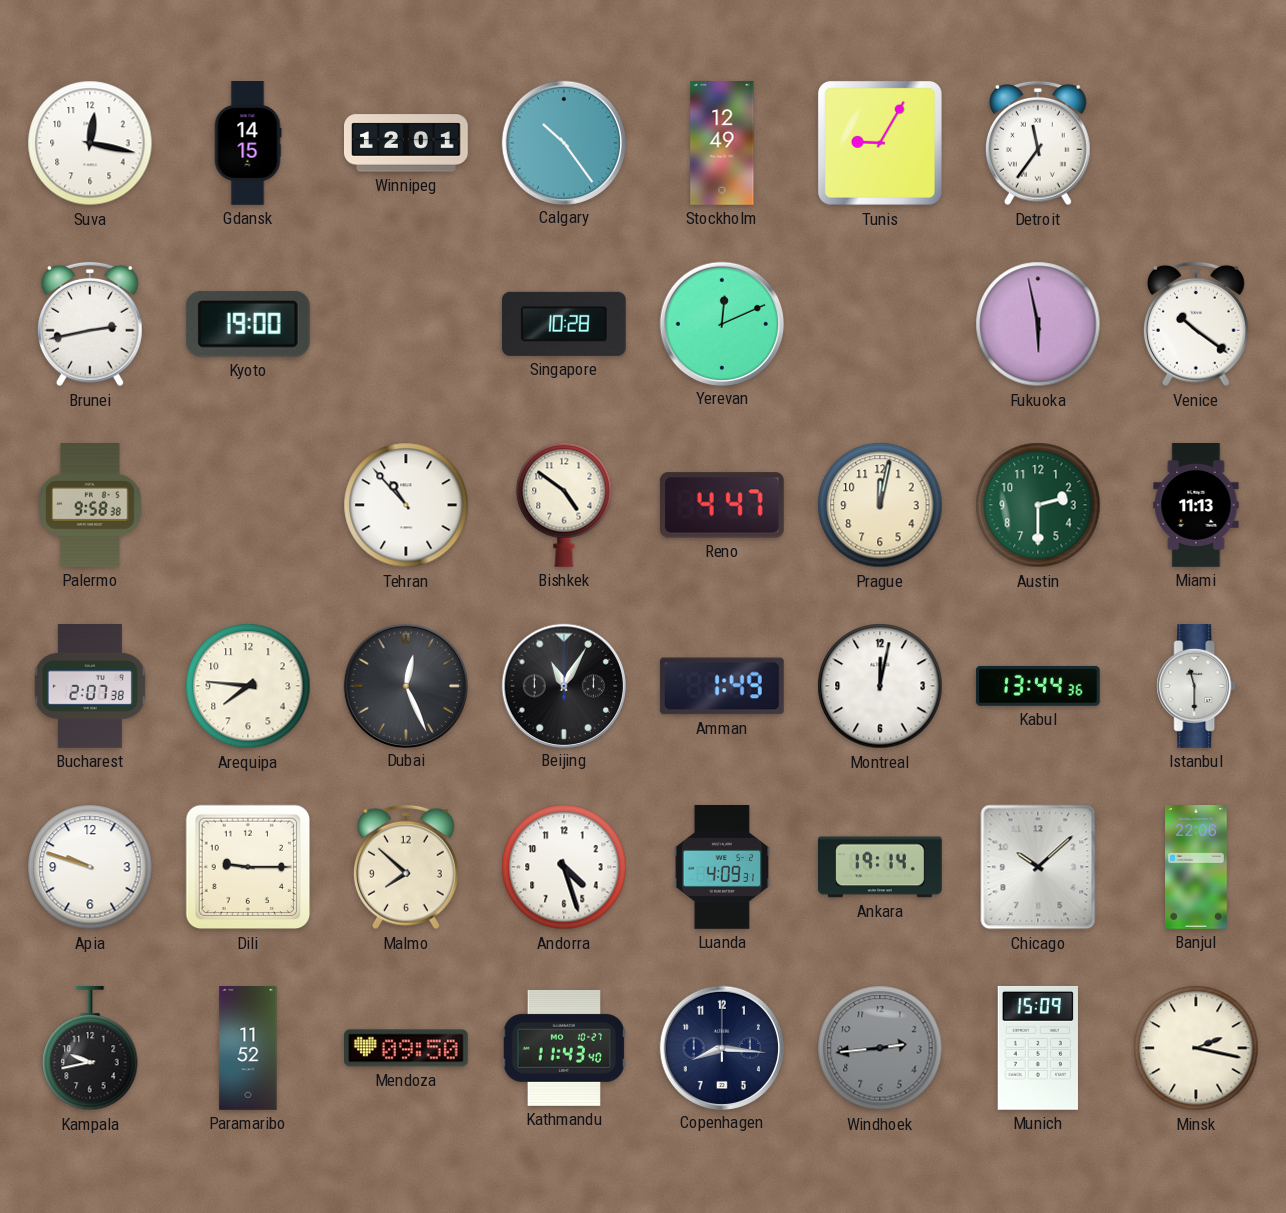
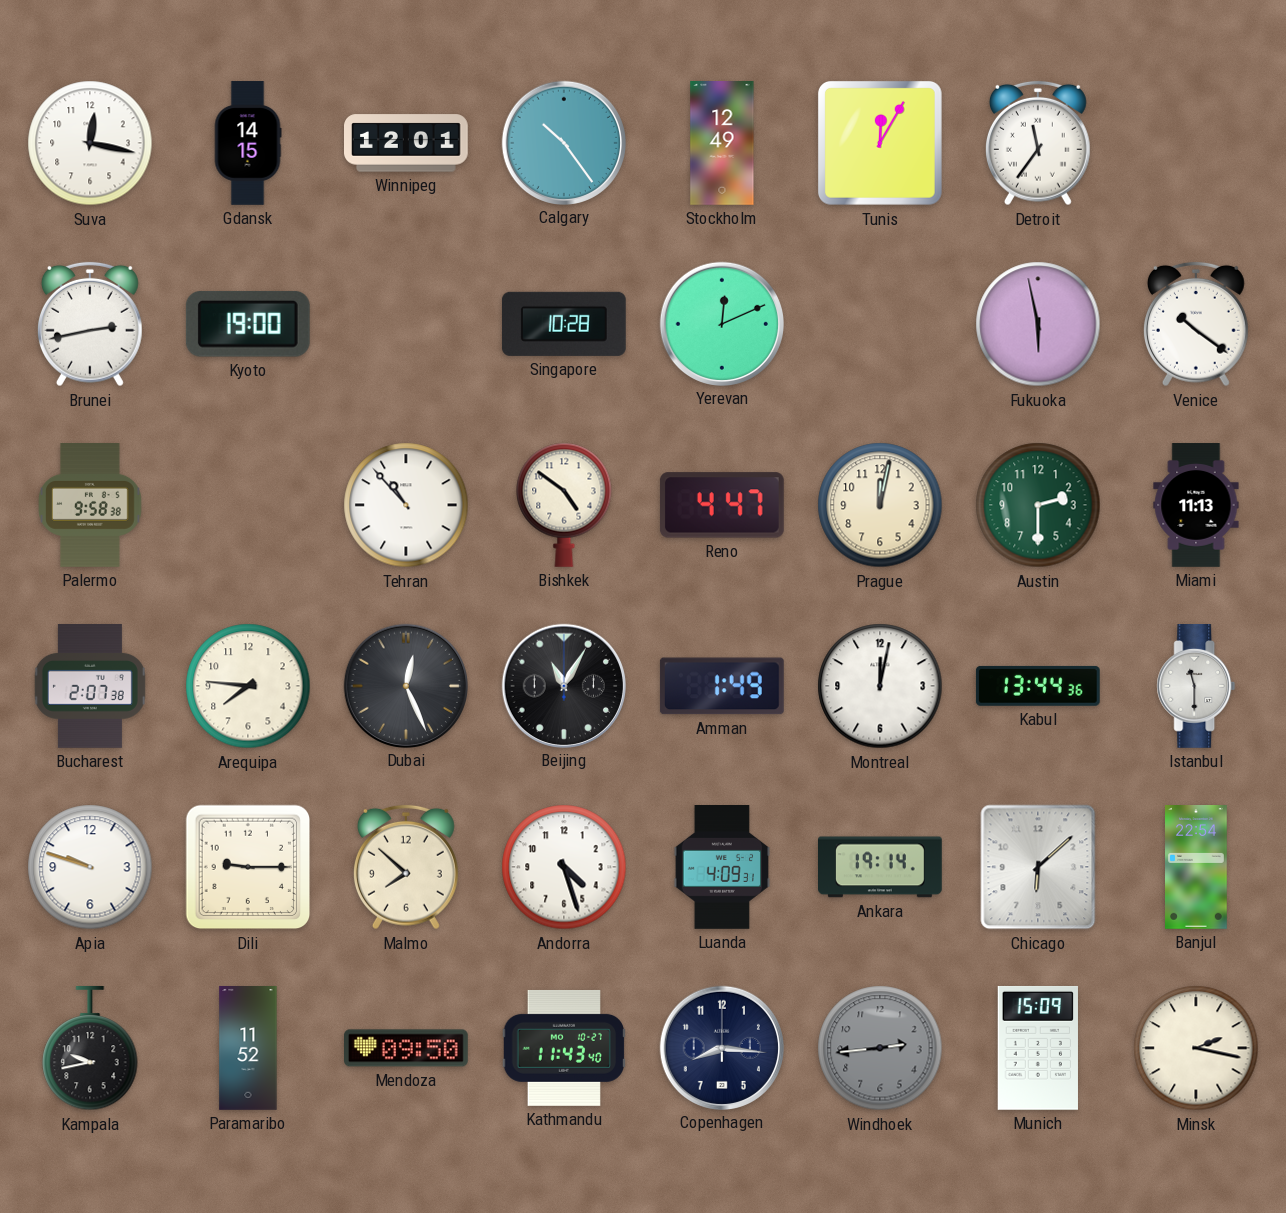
Tunis: 9:05 -> 12:05
Chicago: 10:08 -> 6:08
Banjul: 22:06 -> 22:54
